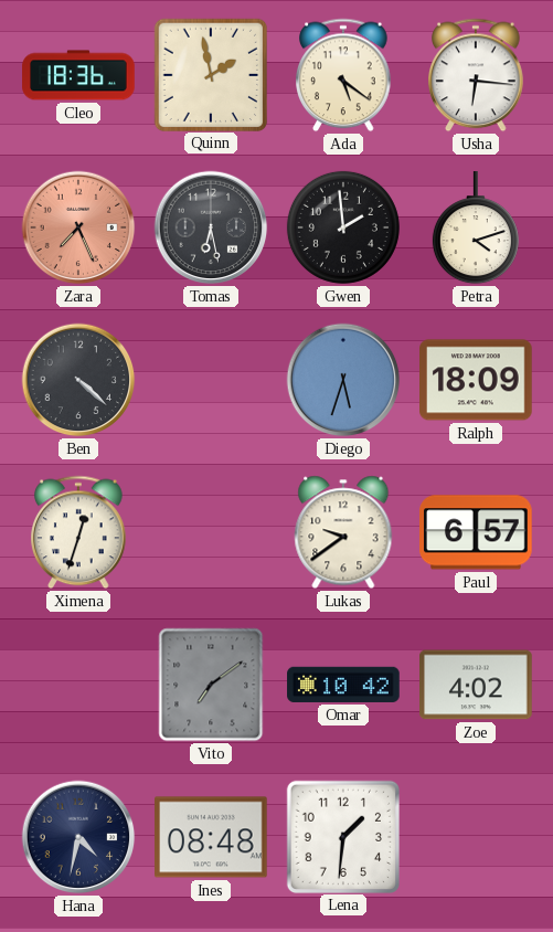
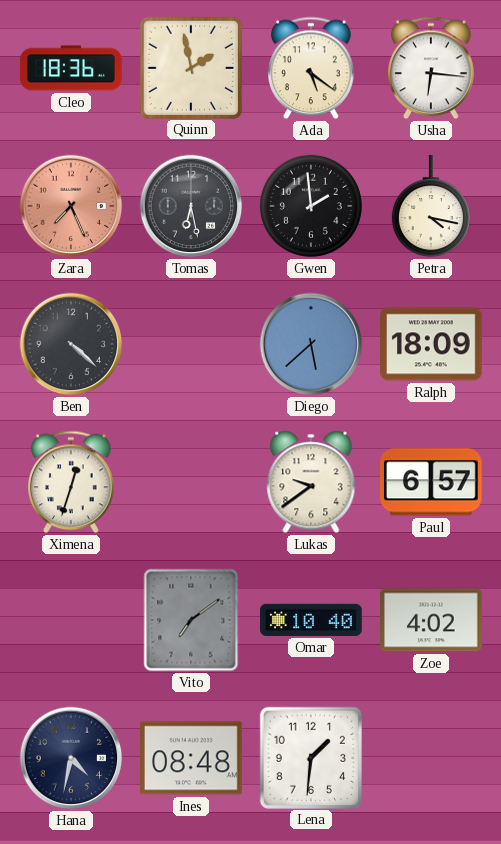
Petra: 4:12 -> 4:17
Diego: 5:33 -> 5:38
Omar: 10:42 -> 10:40
